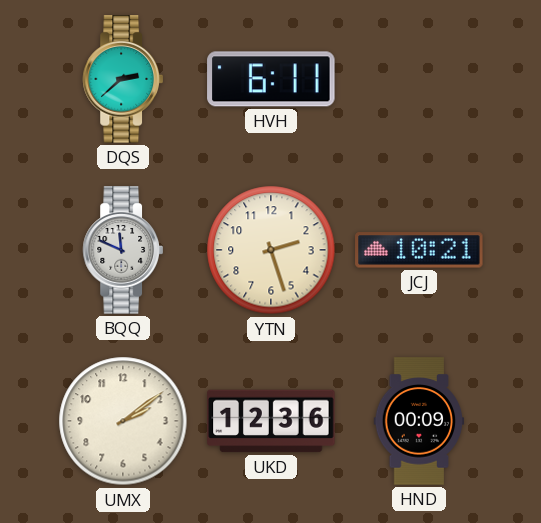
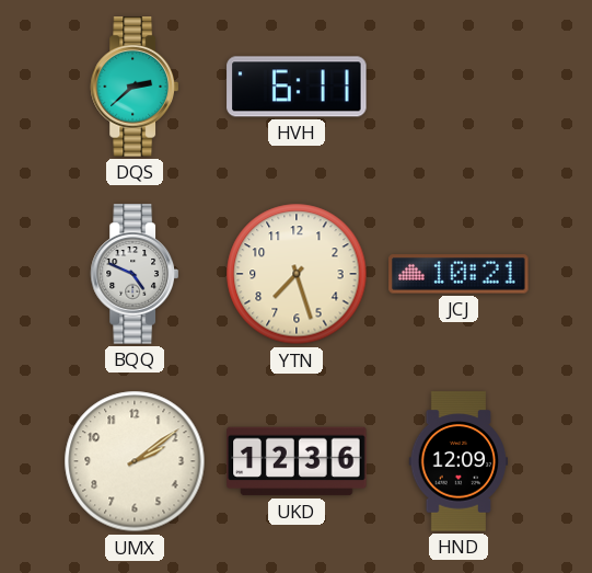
BQQ: 11:49 -> 4:49
YTN: 2:27 -> 7:27
HND: 00:09 -> 12:09
